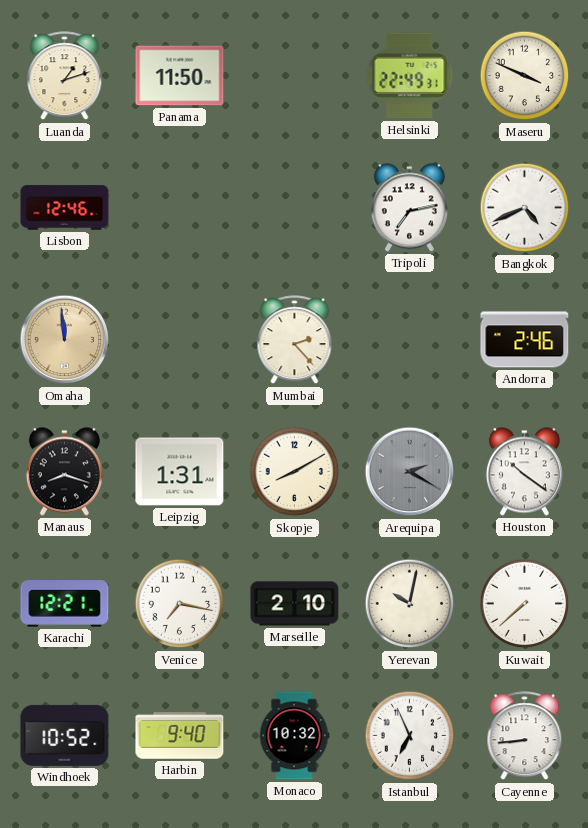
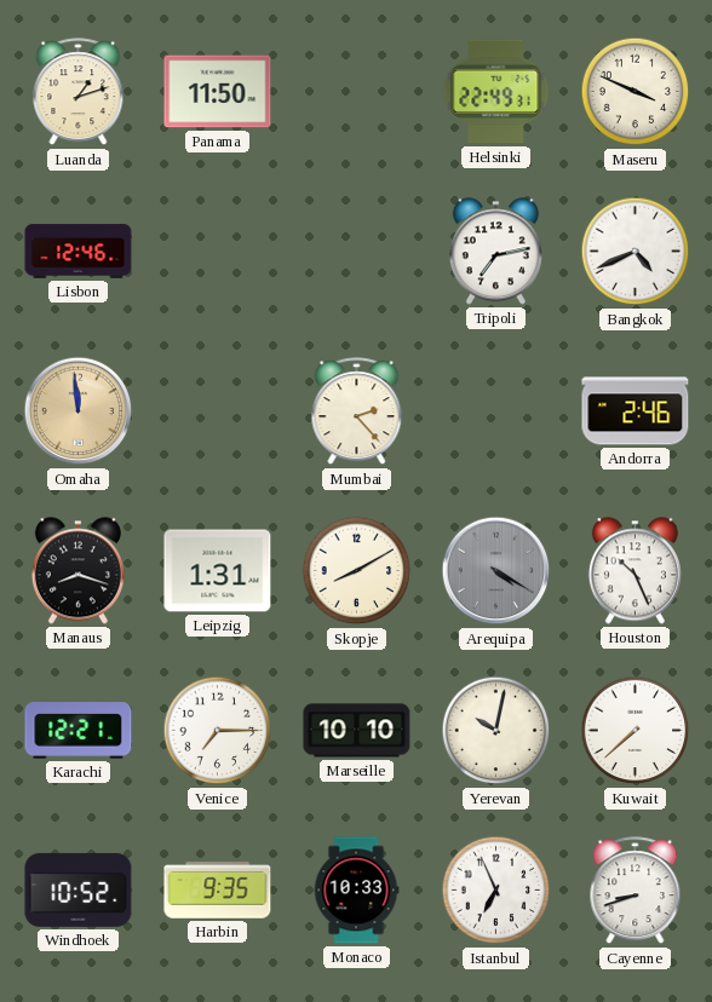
Arequipa: 2:20 -> 4:20
Houston: 10:21 -> 10:26
Venice: 7:17 -> 7:15
Marseille: 2:10 -> 10:10
Harbin: 9:40 -> 9:35
Monaco: 10:32 -> 10:33
Cayenne: 8:44 -> 8:42
